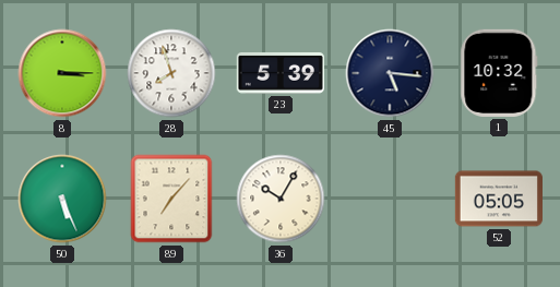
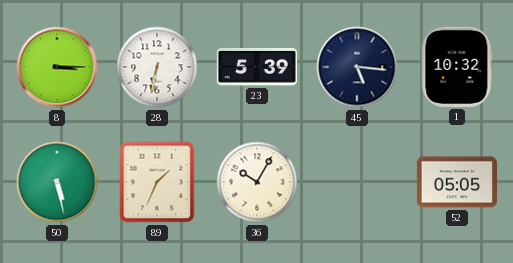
28: 7:57 -> 6:32
50: 5:26 -> 5:28
89: 7:07 -> 1:34
